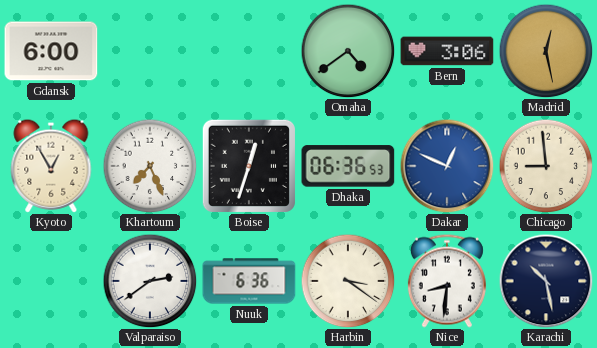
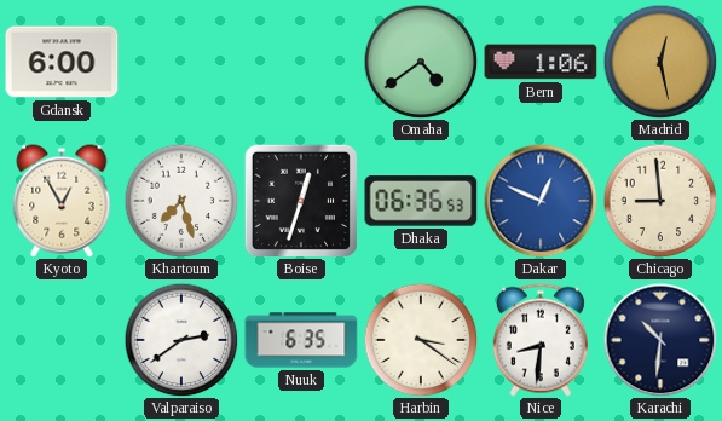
Bern: 3:06 -> 1:06
Khartoum: 7:26 -> 7:27
Nuuk: 6:36 -> 6:35
Karachi: 10:28 -> 10:31
